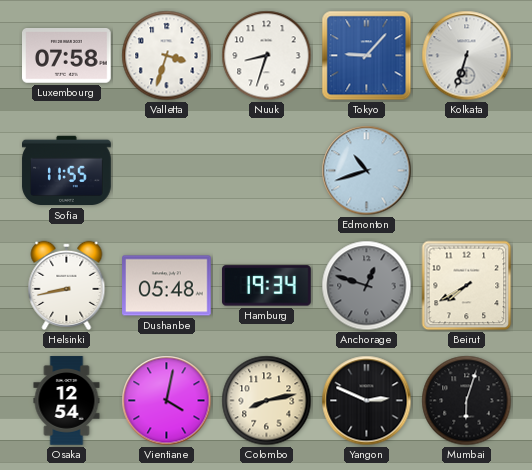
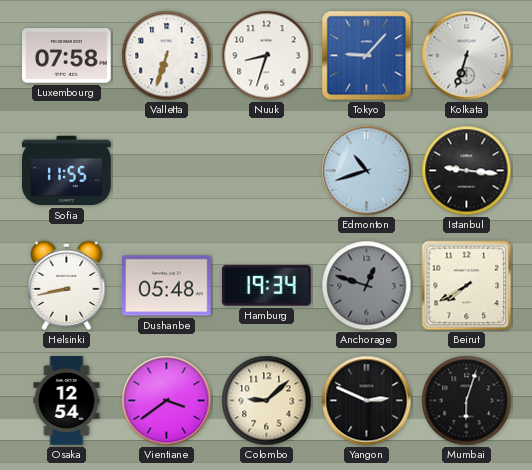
Valletta: 3:33 -> 6:33
Istanbul: none -> 9:16
Vientiane: 4:02 -> 3:39
Colombo: 8:13 -> 9:08
